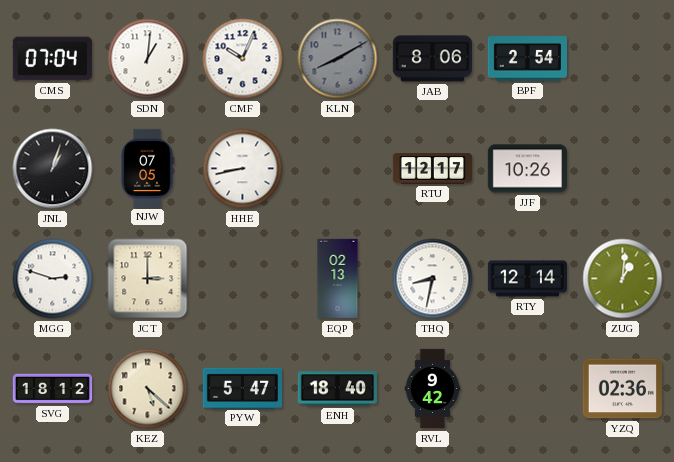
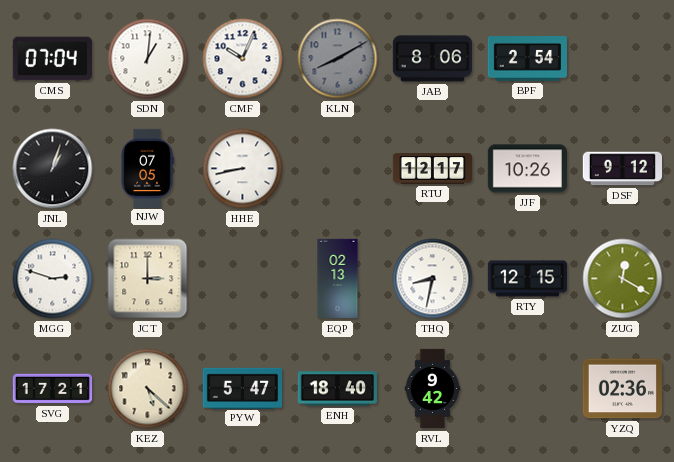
DSF: none -> 9:12
RTY: 12:14 -> 12:15
ZUG: 1:01 -> 12:20
SVG: 18:12 -> 17:21
